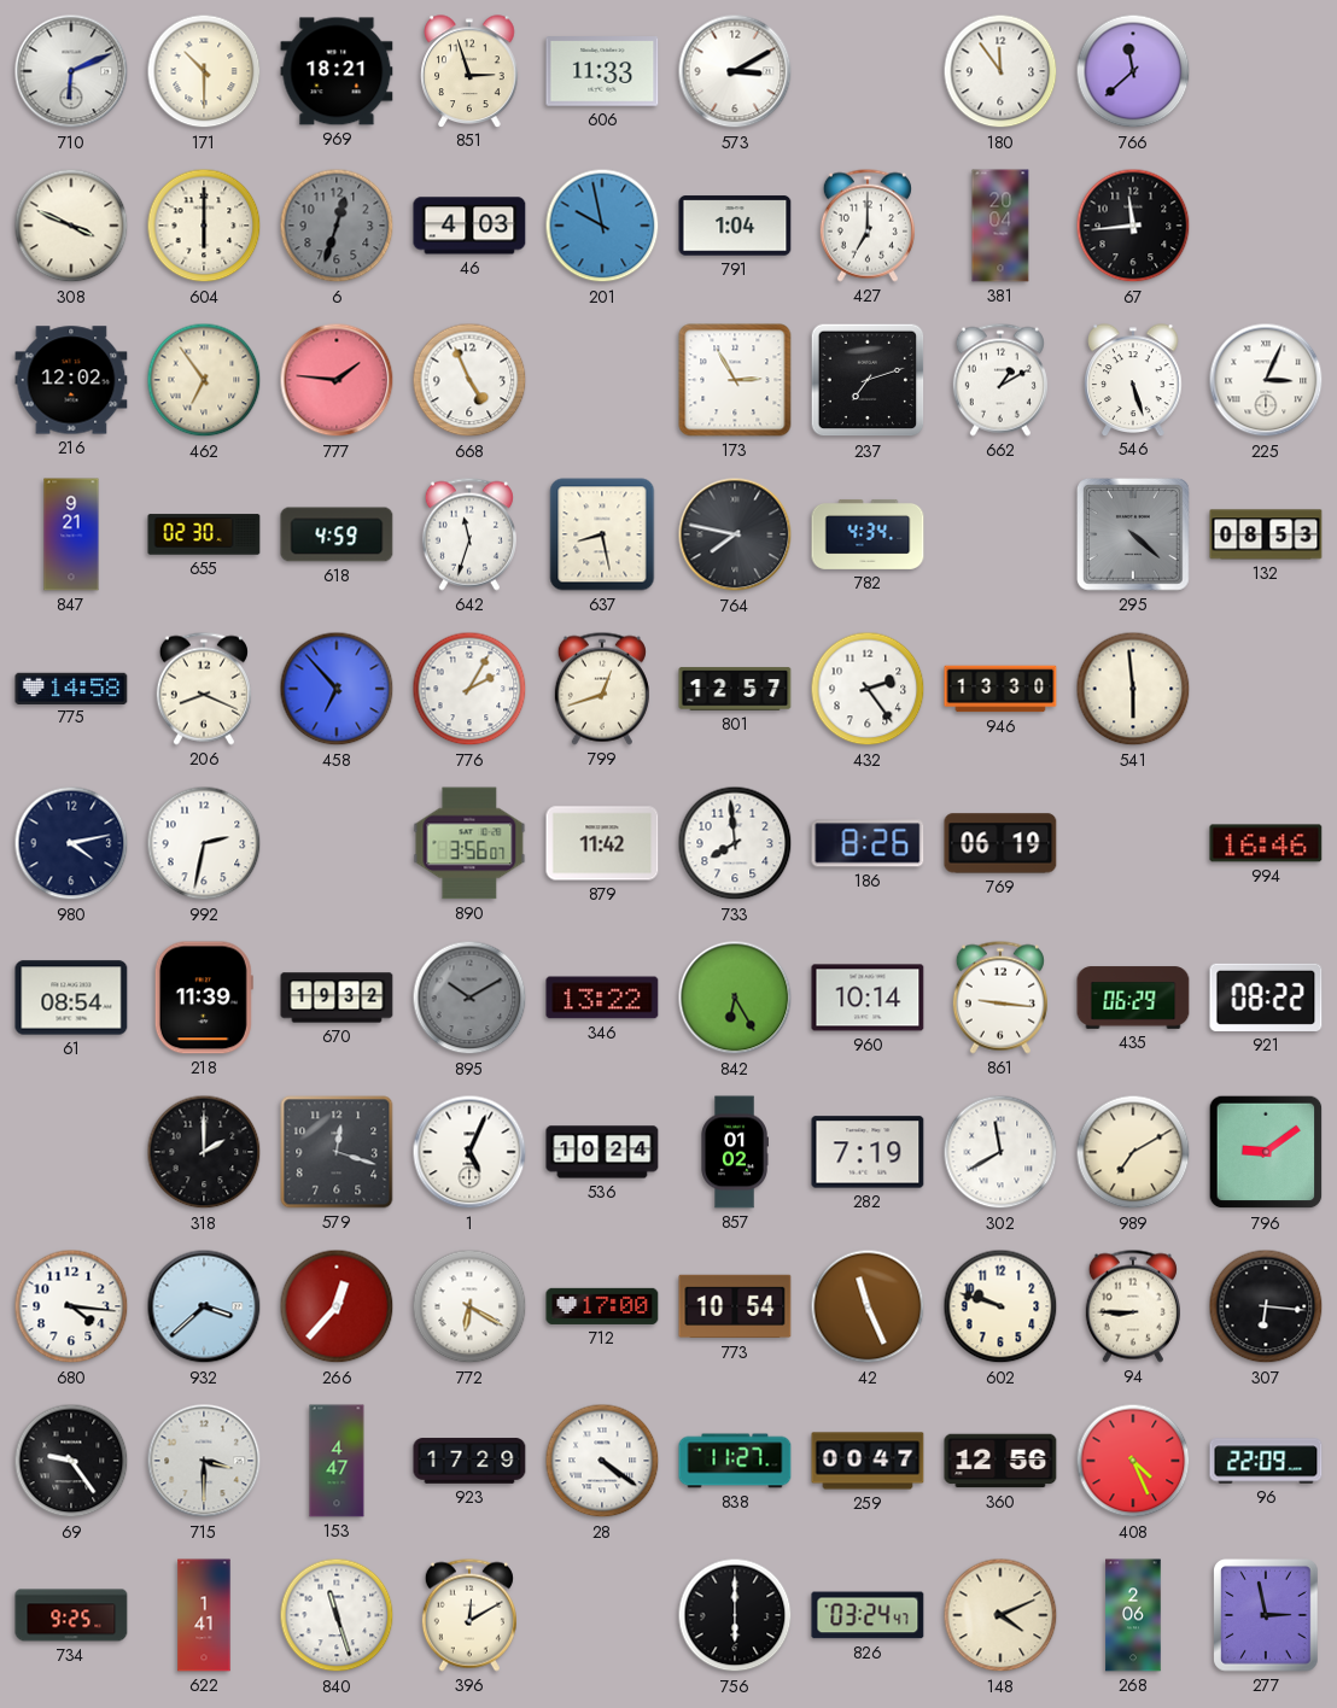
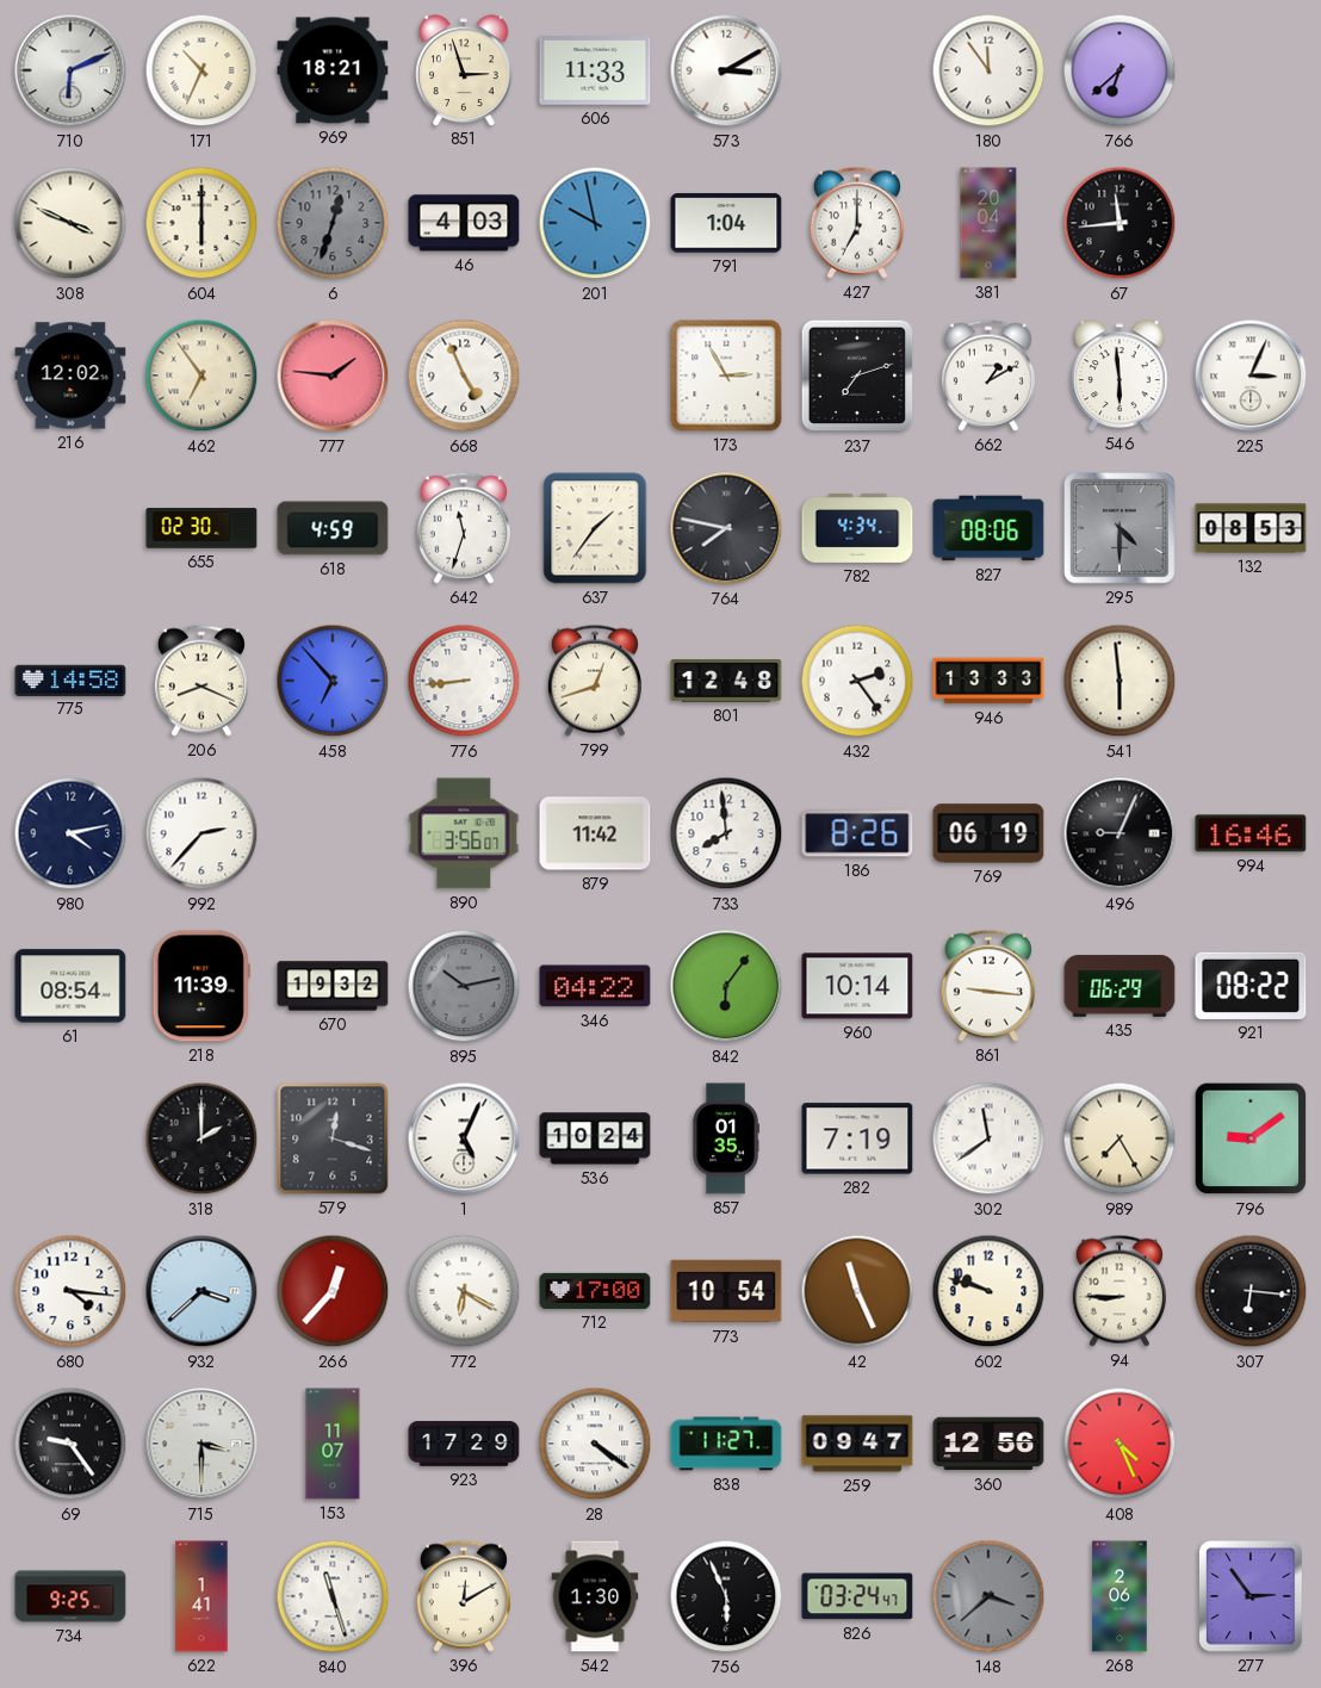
171: 10:30 -> 10:34
766: 11:38 -> 6:38
546: 5:27 -> 5:59
847: 9:21 -> none
637: 8:28 -> 1:36
827: none -> 08:06
295: 4:22 -> 4:30
776: 2:05 -> 8:44
801: 12:57 -> 12:48
946: 13:30 -> 13:33
992: 2:32 -> 2:37
496: none -> 9:04
895: 10:10 -> 10:13
346: 13:22 -> 04:22
842: 6:25 -> 6:06
857: 01:02 -> 01:35
302: 11:40 -> 11:39
989: 7:10 -> 7:25
153: 4:47 -> 11:07
259: 00:47 -> 09:47
96: 22:09 -> none
542: none -> 1:30
756: 6:00 -> 5:56
148: 4:11 -> 3:38
148 dial: cream -> grey
277: 2:58 -> 2:54
